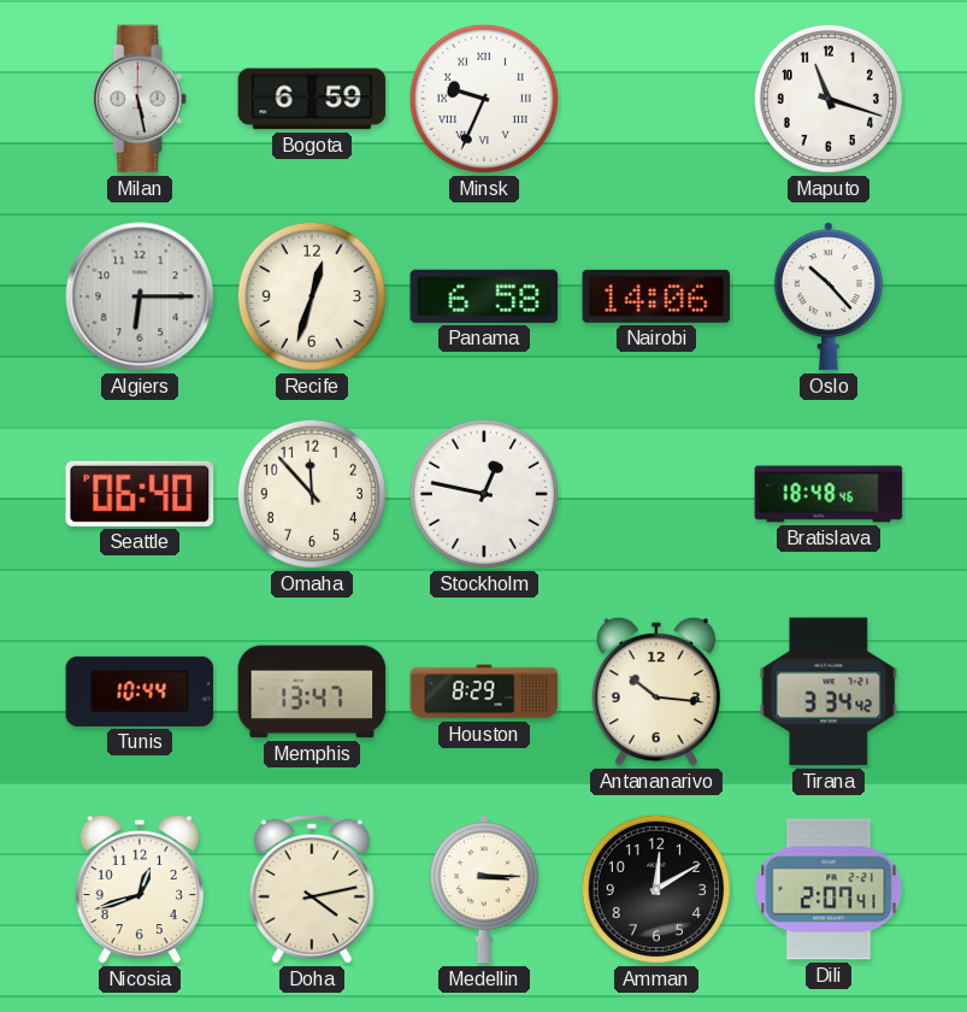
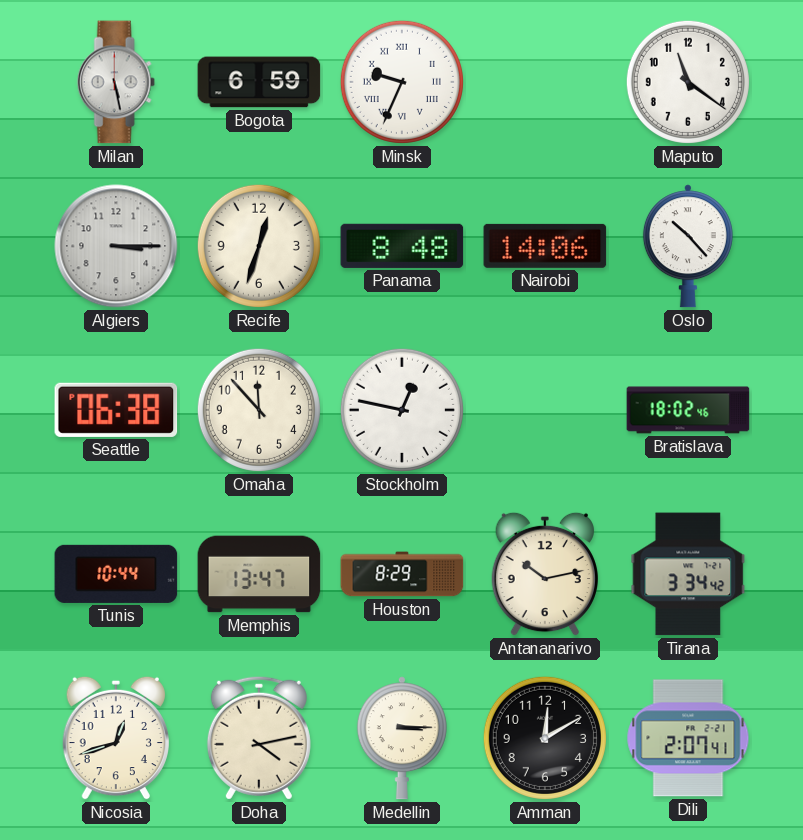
Maputo: 11:18 -> 11:21
Algiers: 6:15 -> 3:15
Panama: 6:58 -> 8:48
Seattle: 06:40 -> 06:38
Bratislava: 18:48 -> 18:02
Antananarivo: 10:16 -> 10:13
